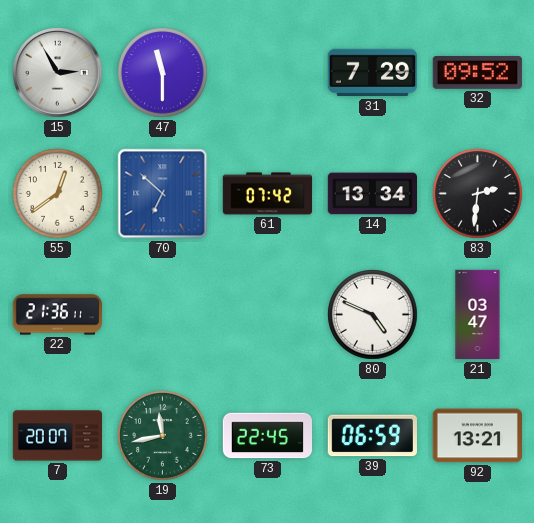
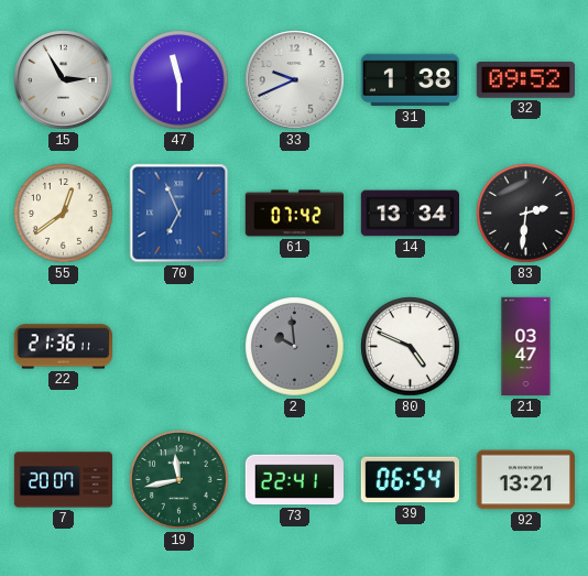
33: none -> 9:41
31: 7:29 -> 1:38
70: 6:52 -> 6:56
2: none -> 9:59
73: 22:45 -> 22:41
39: 06:59 -> 06:54
